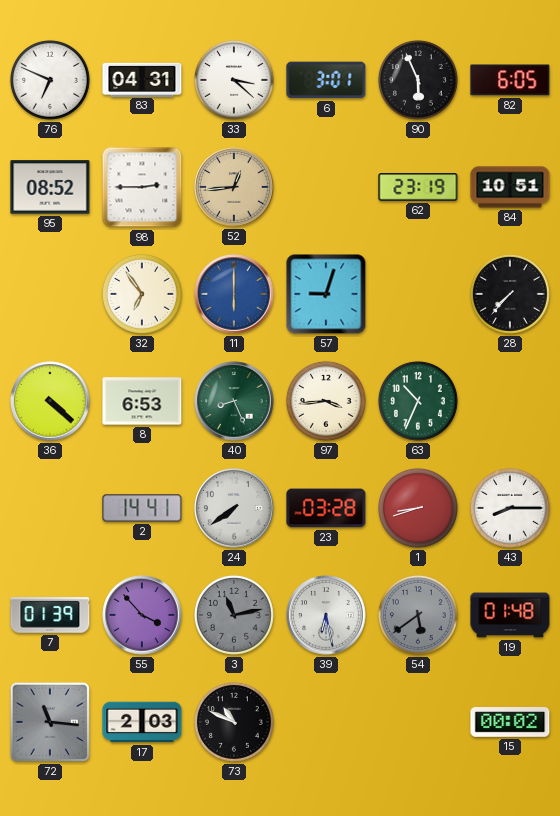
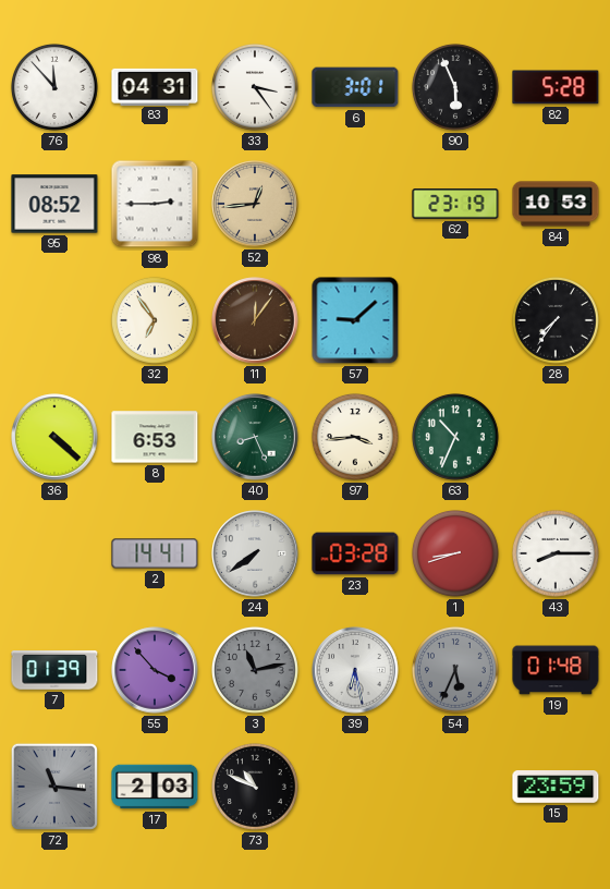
76: 6:49 -> 11:53
33: 3:22 -> 3:24
82: 6:05 -> 5:28
84: 10:51 -> 10:53
11: 6:00 -> 12:06
11 dial: blue -> brown
57: 9:03 -> 9:08
28: 7:37 -> 7:36
54: 5:39 -> 5:34
15: 00:02 -> 23:59
